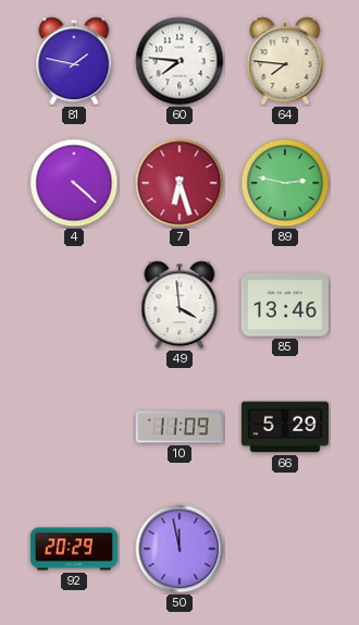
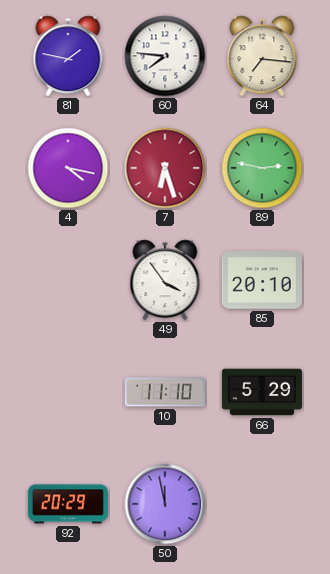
64: 7:46 -> 7:16
4: 4:22 -> 4:17
49: 3:59 -> 3:54
85: 13:46 -> 20:10
10: 11:09 -> 11:10
